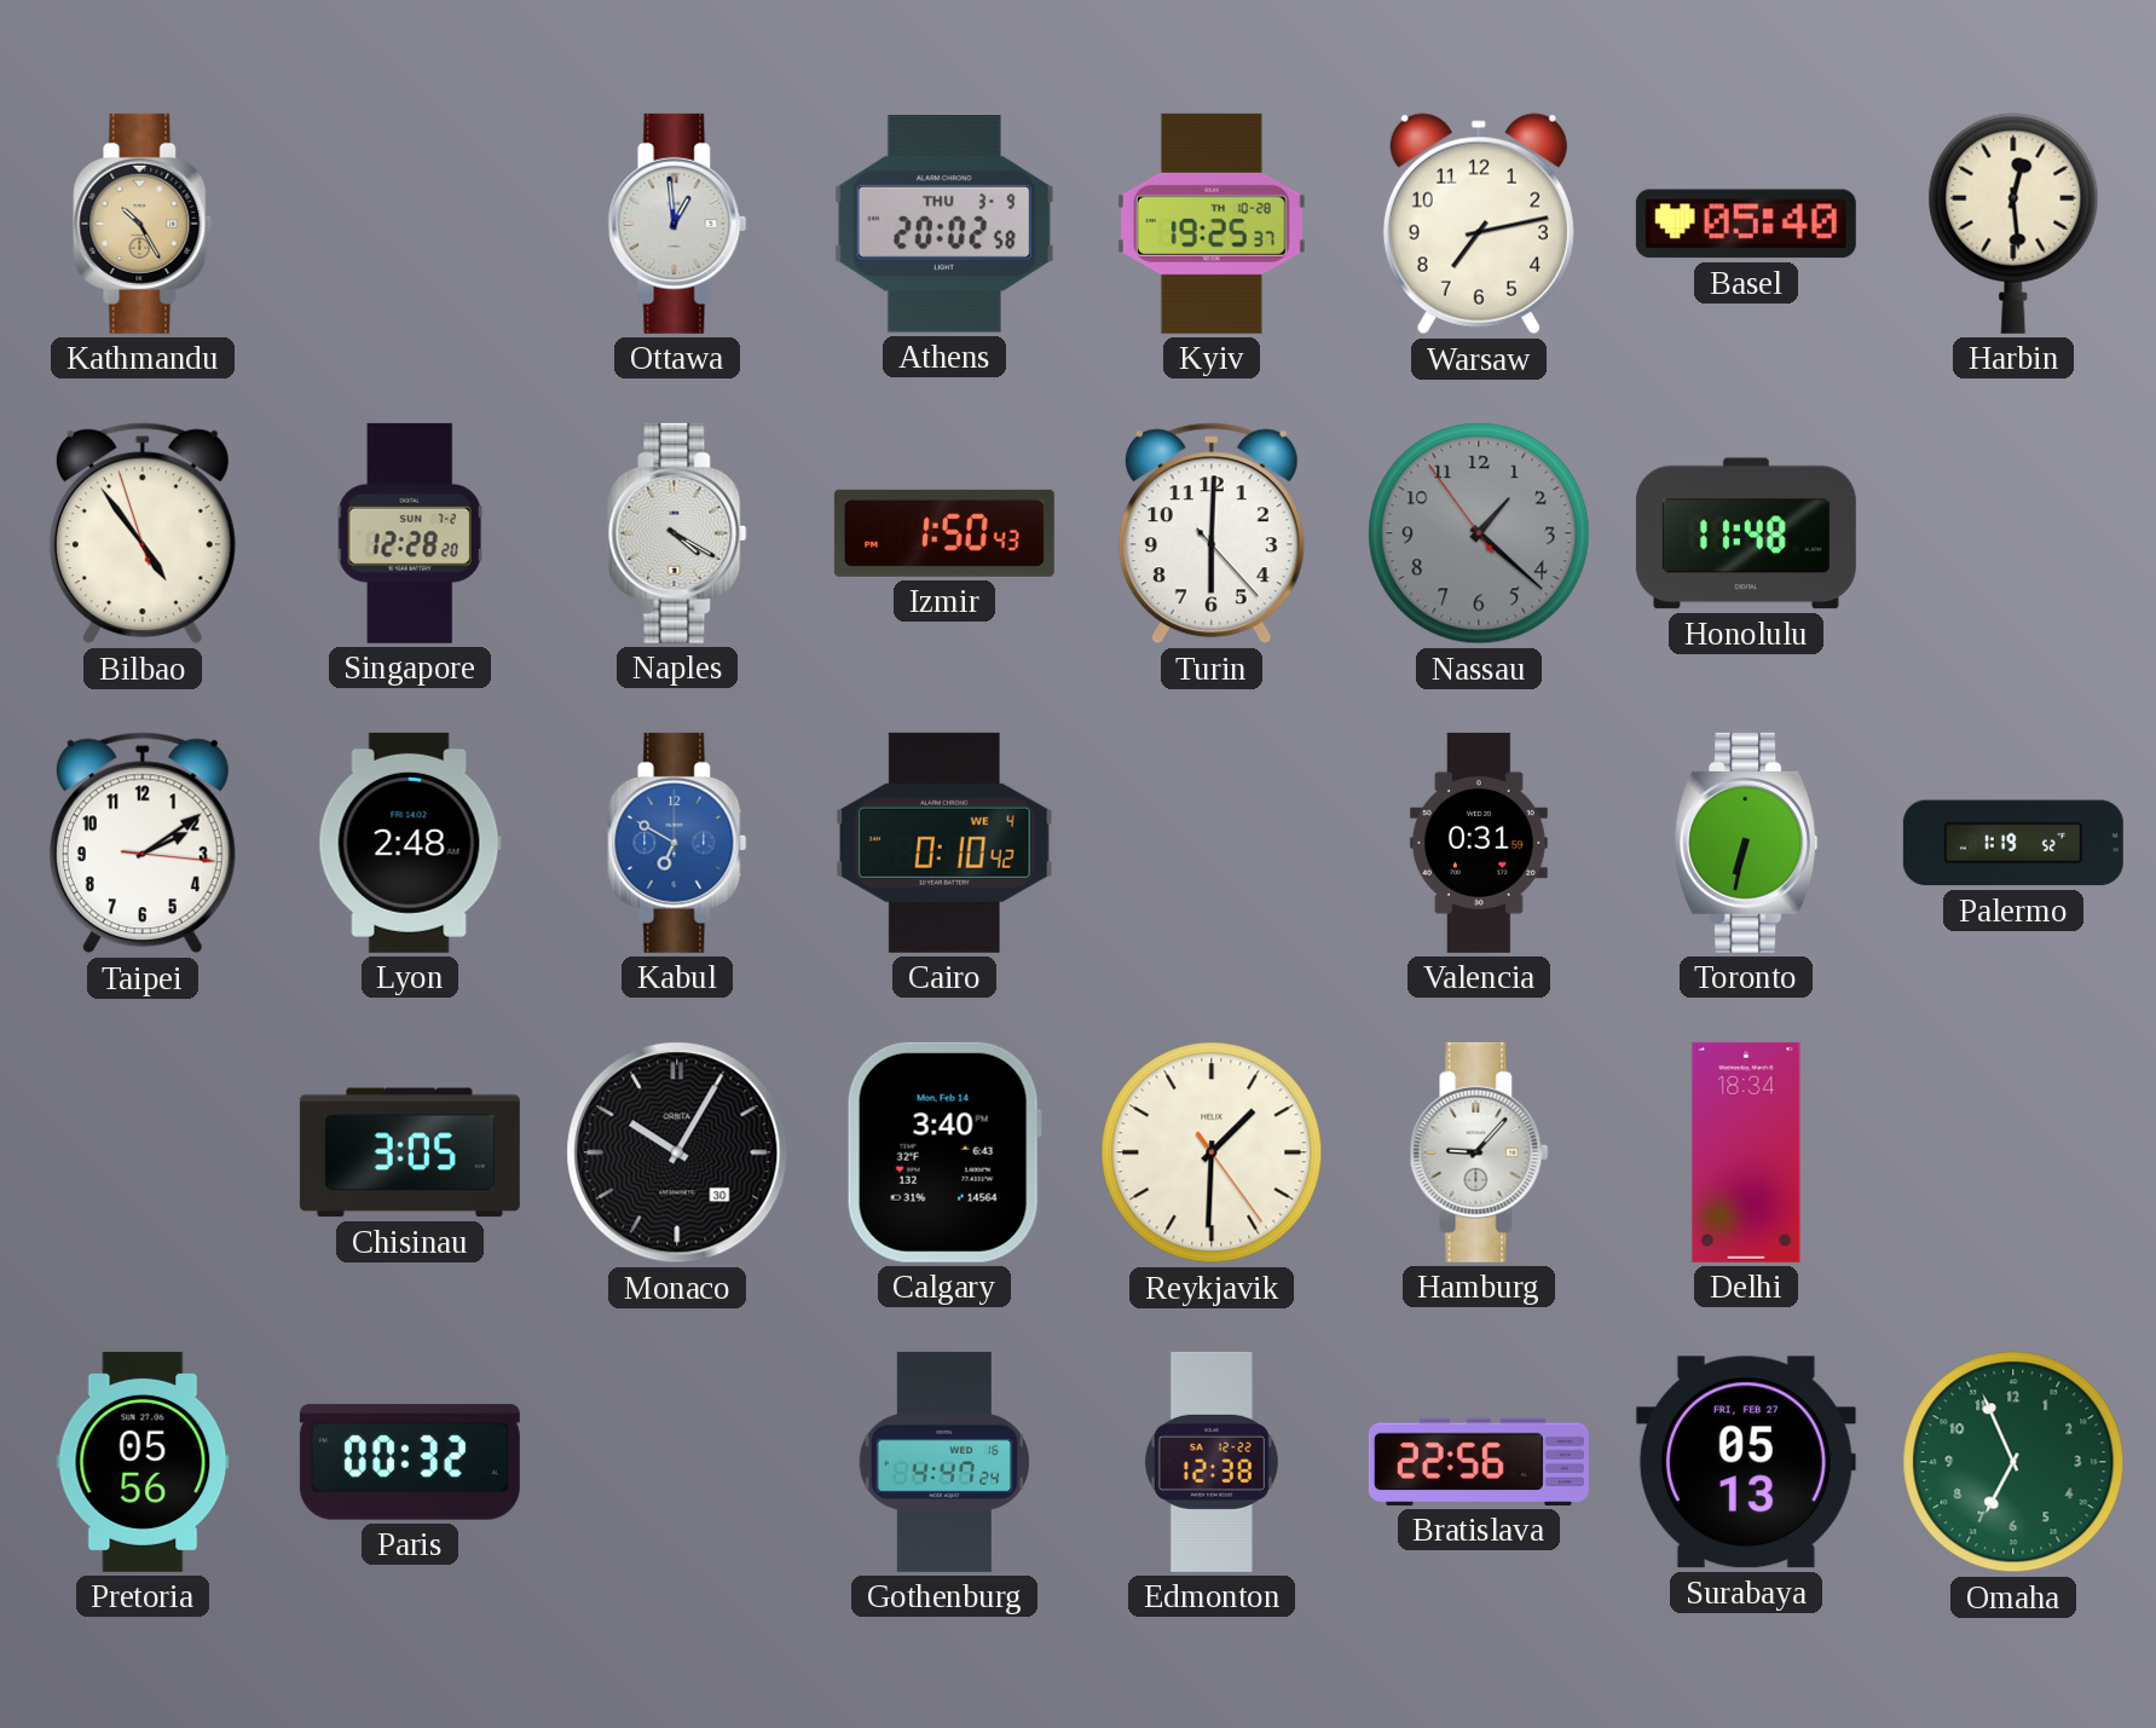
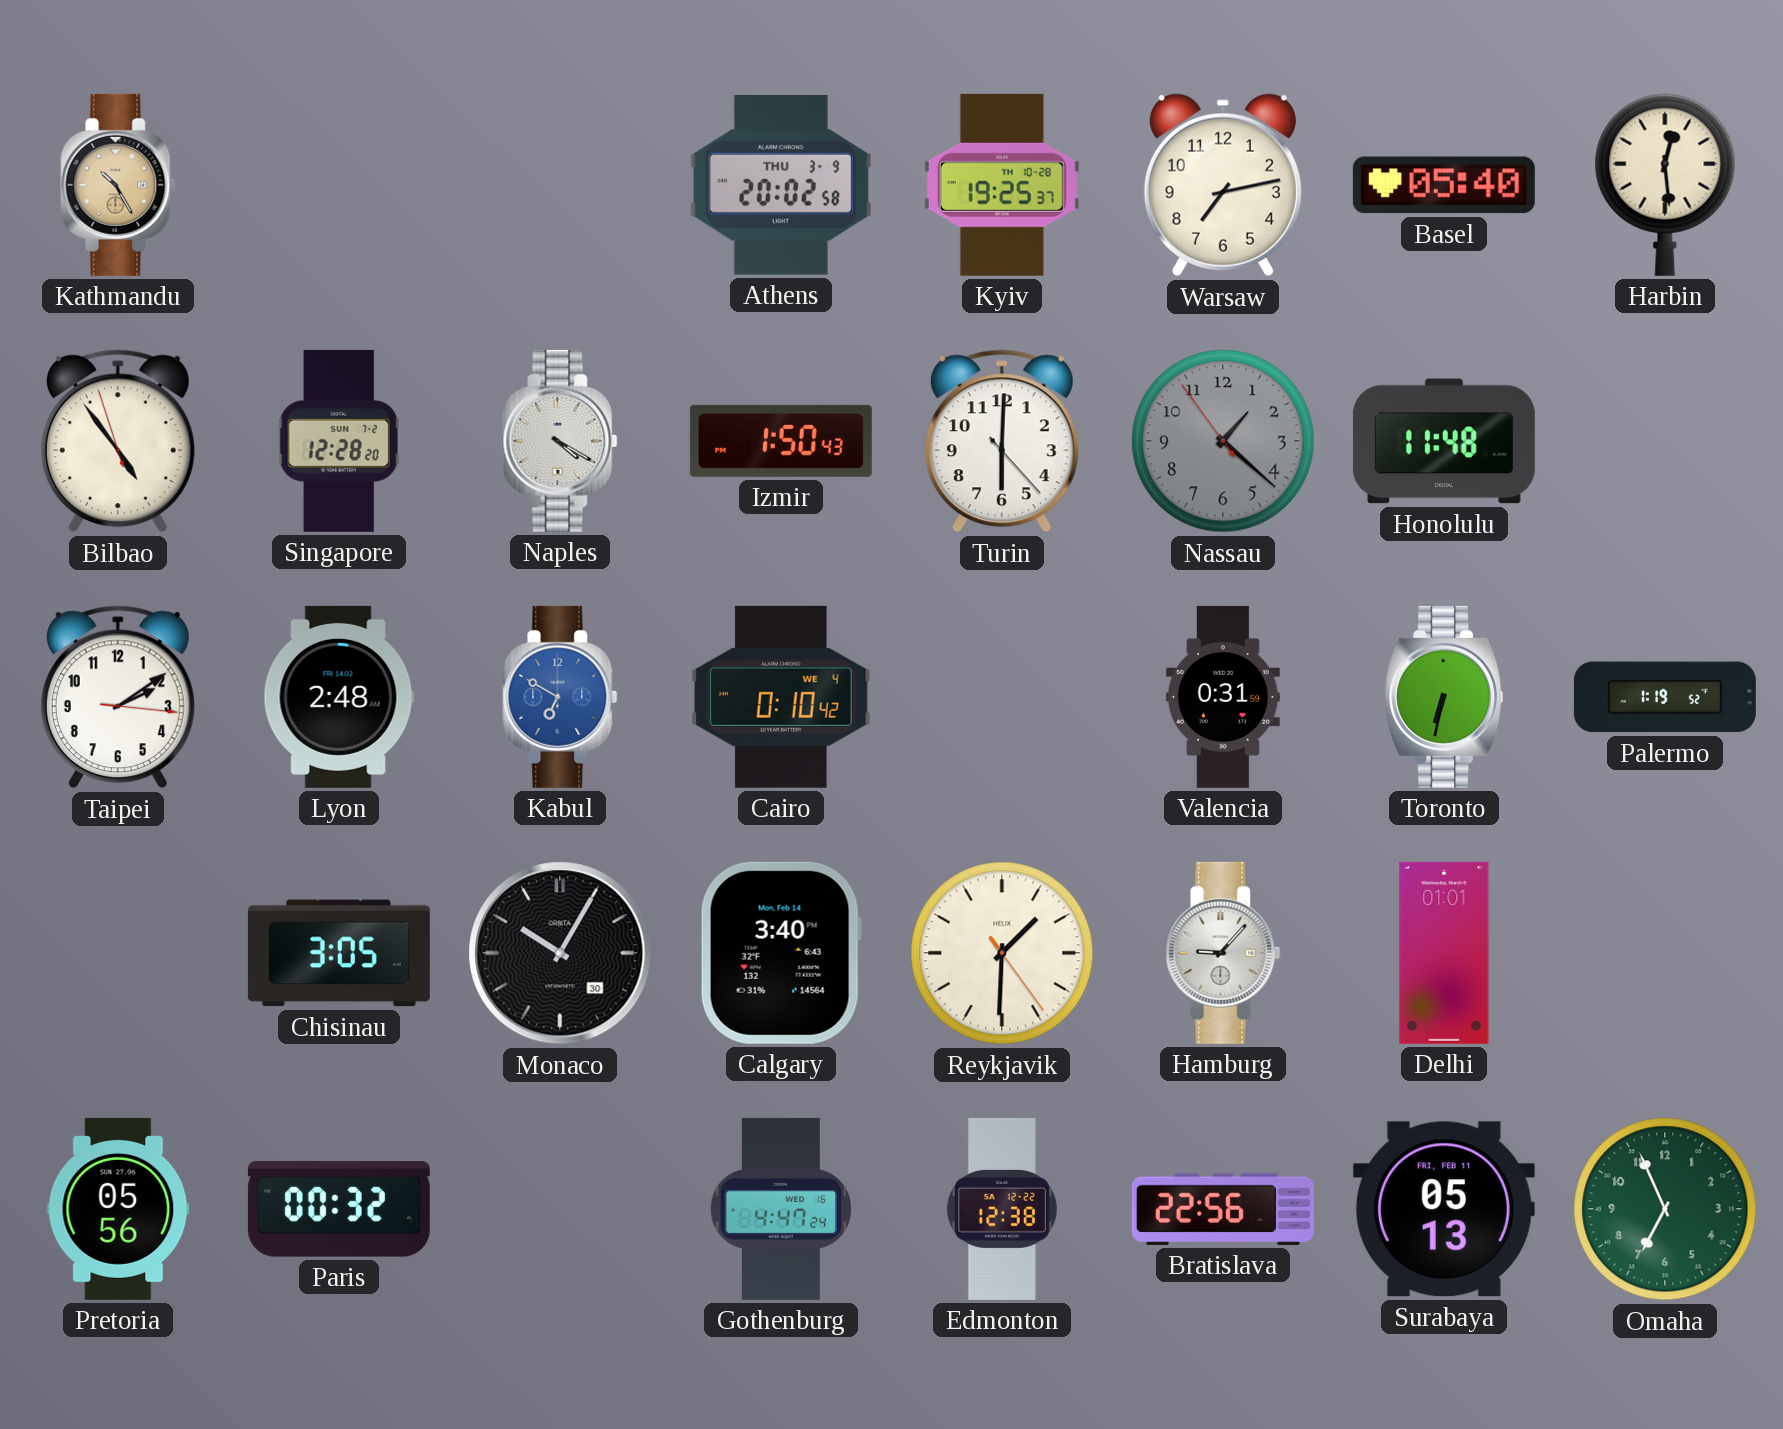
Ottawa: 12:59 -> none
Delhi: 18:34 -> 01:01
Surabaya date: FRI, FEB 27 -> FRI, FEB 11
